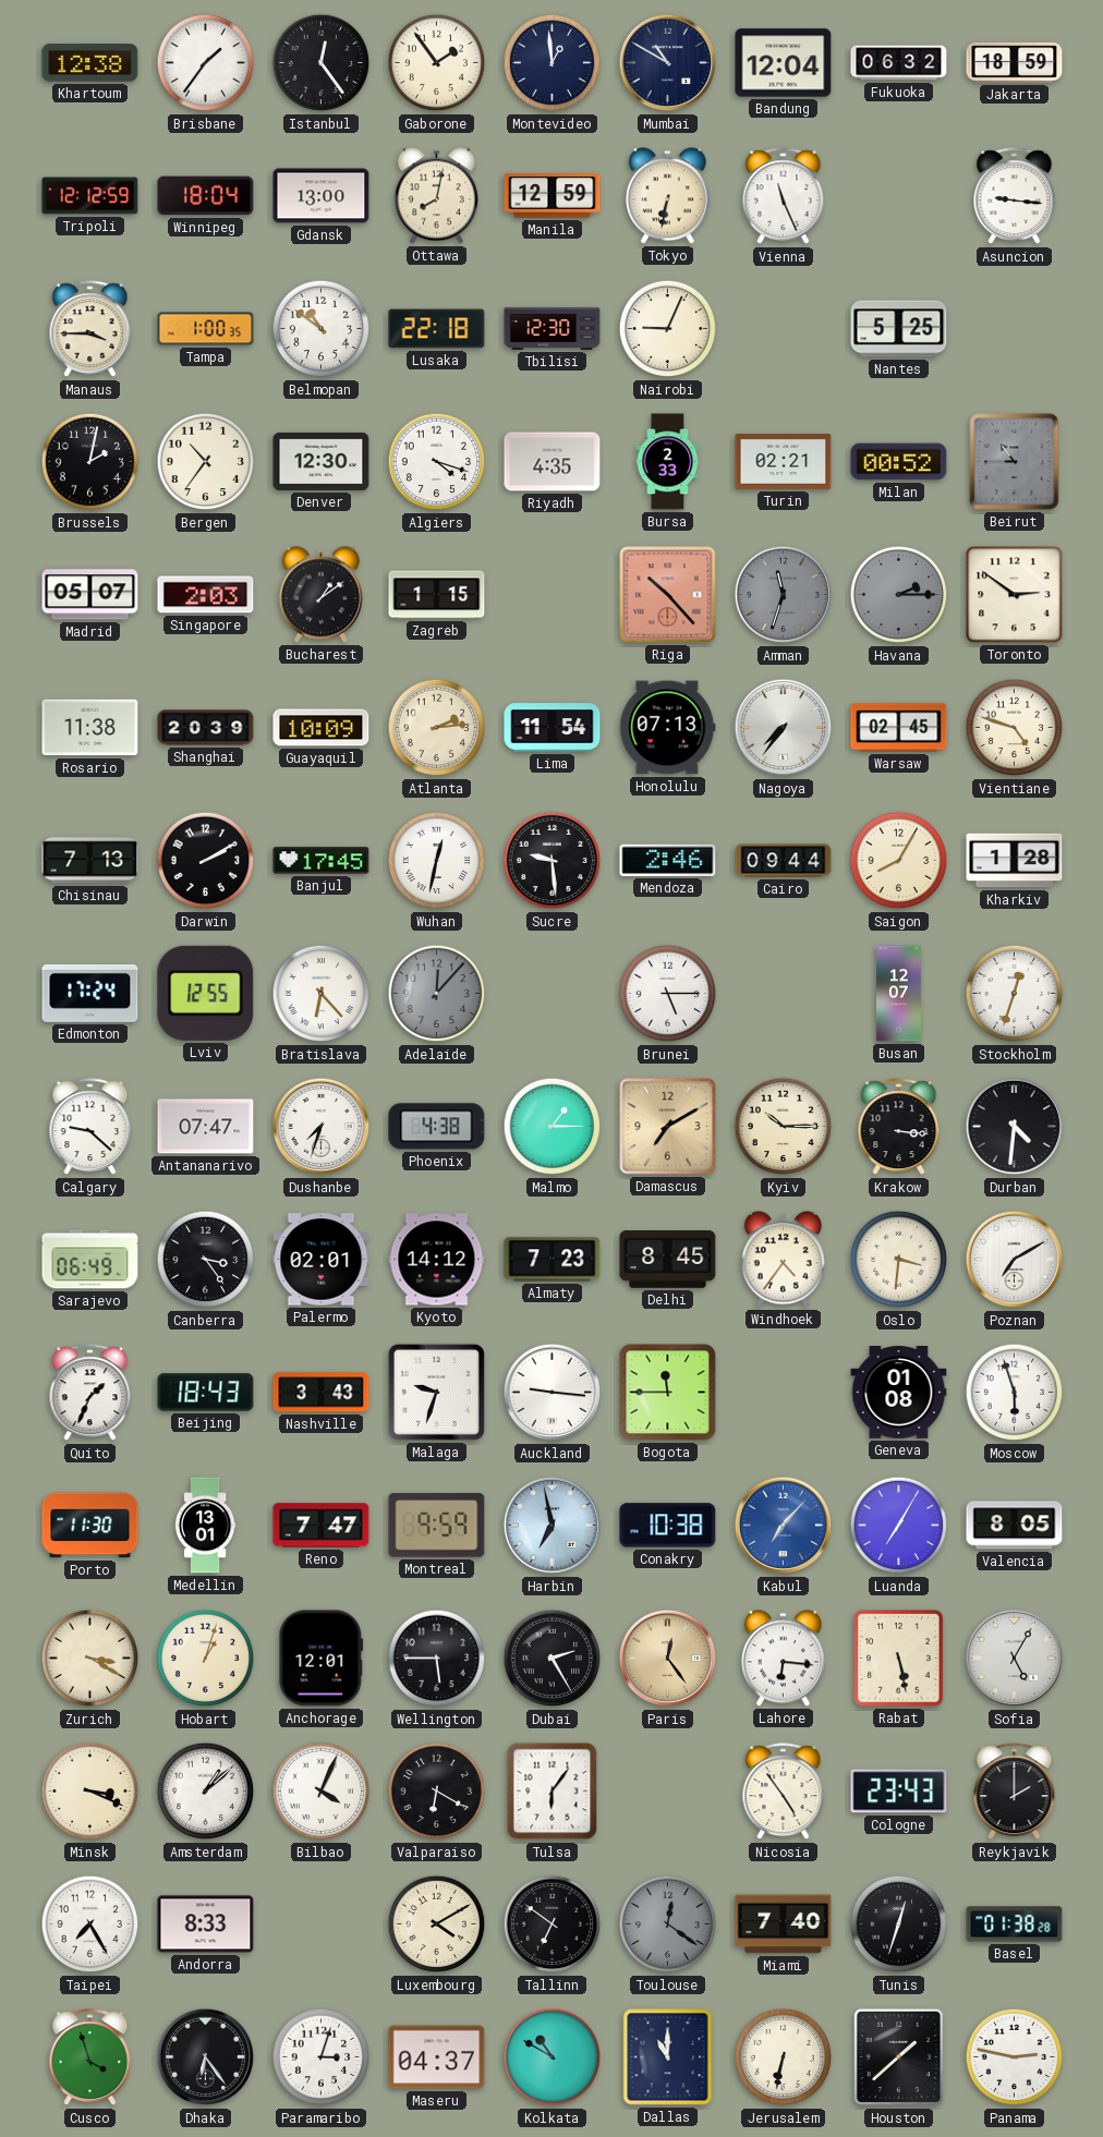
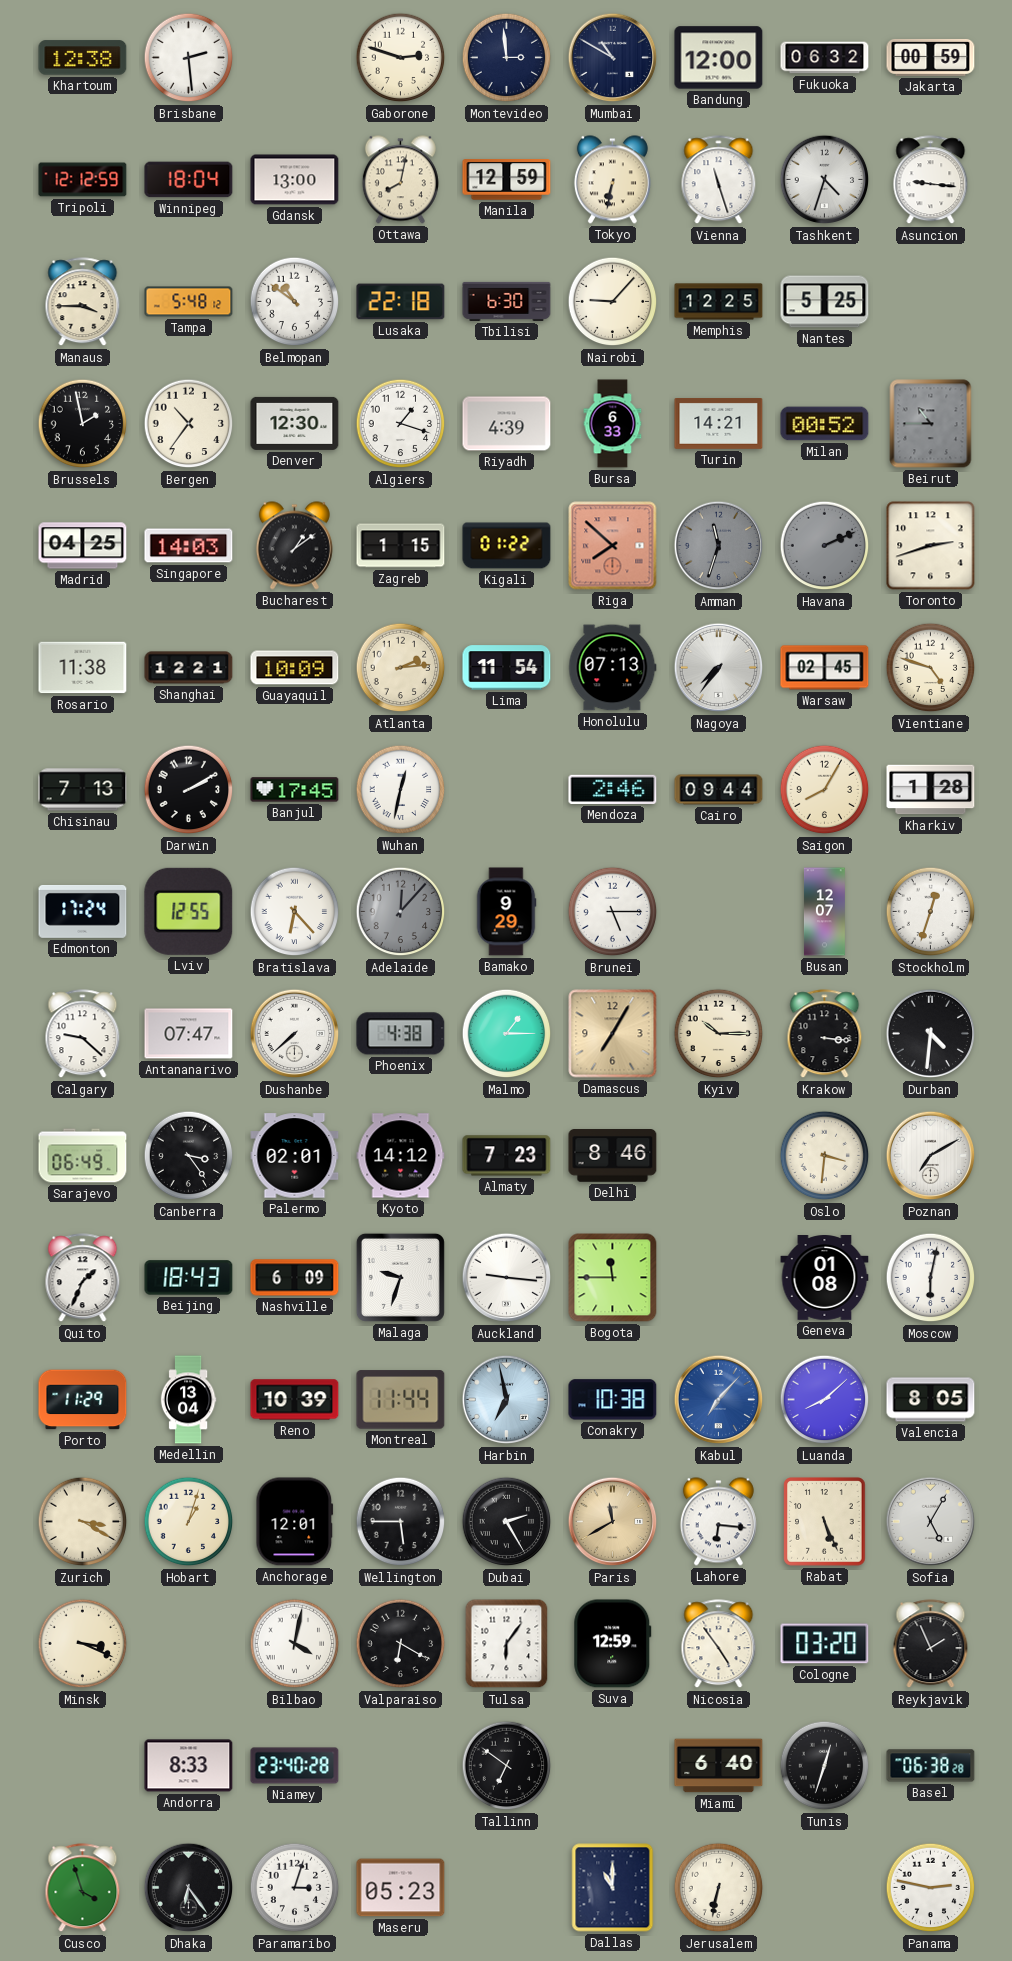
Brisbane: 1:36 -> 2:29
Istanbul: 12:24 -> none
Gaborone: 1:54 -> 2:48
Montevideo: 12:59 -> 2:59
Bandung: 12:04 -> 12:00
Jakarta: 18:59 -> 00:59
Vienna: 11:26 -> 11:27
Tashkent: none -> 4:33
Tampa: 1:00 -> 5:48
Tbilisi: 12:30 -> 6:30
Nairobi: 9:04 -> 9:07
Memphis: none -> 12:25
Brussels: 2:02 -> 1:58
Algiers: 4:18 -> 1:18
Riyadh: 4:35 -> 4:39
Bursa: 2:33 -> 6:33
Turin: 02:21 -> 14:21
Madrid: 05:07 -> 04:25
Singapore: 2:03 -> 14:03
Kigali: none -> 01:22
Riga: 10:23 -> 7:52
Havana: 2:15 -> 2:11
Toronto: 2:51 -> 2:42
Shanghai: 20:39 -> 12:21
Sucre: 9:29 -> none
Bamako: none -> 9:29
Dushanbe: 7:33 -> 7:38
Damascus: 7:10 -> 7:05
Delhi: 8:45 -> 8:46
Windhoek: 4:36 -> none
Nashville: 3:43 -> 6:09
Moscow: 5:57 -> 6:02
Porto: 11:30 -> 11:29
Medellin: 13:01 -> 13:04
Reno: 7:47 -> 10:39
Montreal: 9:59 -> 11:44
Luanda: 7:05 -> 8:08
Paris: 12:24 -> 11:40
Rabat: 5:28 -> 5:26
Amsterdam: 1:08 -> none
Bilbao: 4:04 -> 4:02
Suva: none -> 12:59
Cologne: 23:43 -> 03:20
Reykjavik: 2:00 -> 1:56
Taipei: 7:25 -> none
Niamey: none -> 23:40
Luxembourg: 4:10 -> none
Toulouse: 12:21 -> none
Miami: 7:40 -> 6:40
Basel: 01:38 -> 06:38
Maseru: 04:37 -> 05:23
Kolkata: 10:50 -> none
Houston: 1:38 -> none
